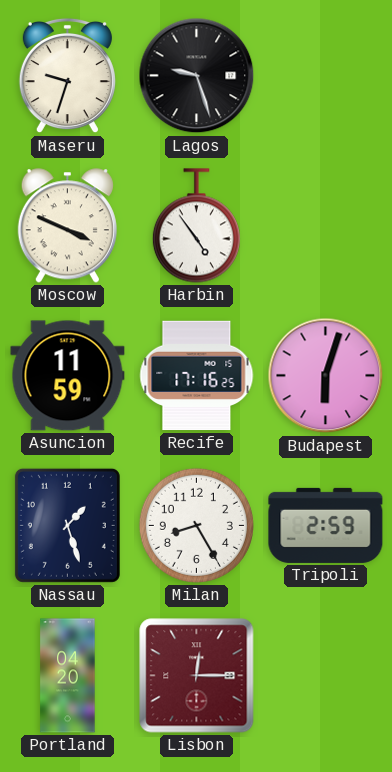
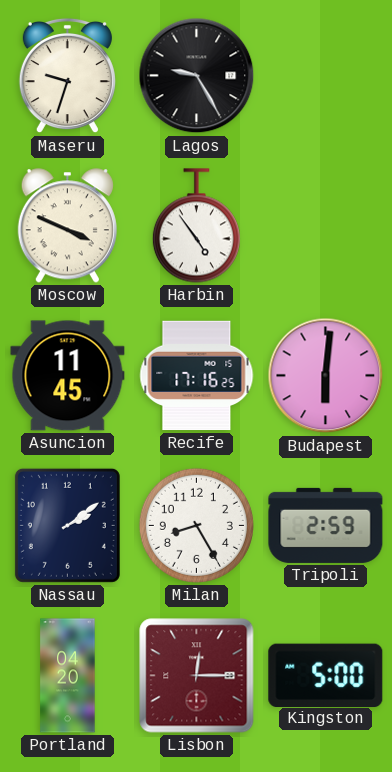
Lagos: 9:27 -> 9:25
Asuncion: 11:59 -> 11:45
Budapest: 6:03 -> 6:01
Nassau: 1:27 -> 2:09
Kingston: none -> 5:00
